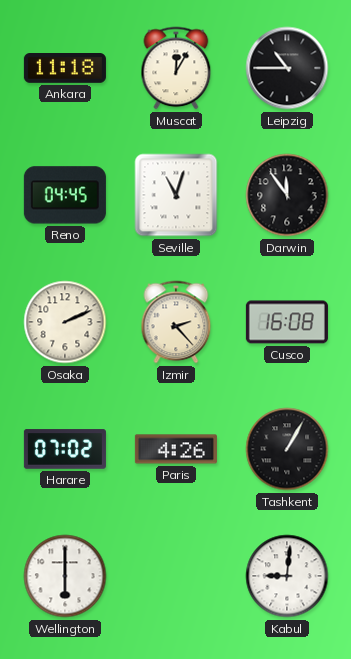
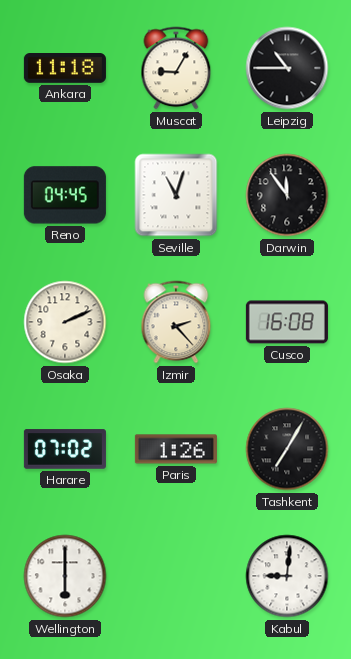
Muscat: 12:05 -> 9:05
Paris: 4:26 -> 1:26
Tashkent: 1:05 -> 7:05
